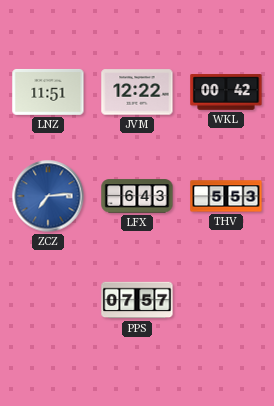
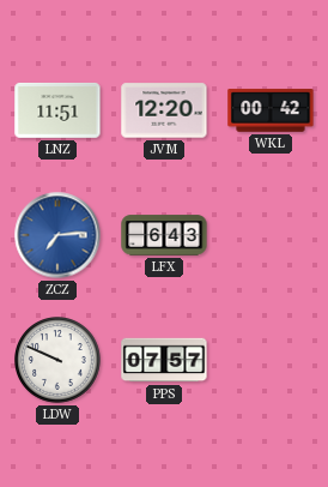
JVM: 12:22 -> 12:20
THV: 5:53 -> none
LDW: none -> 9:49
